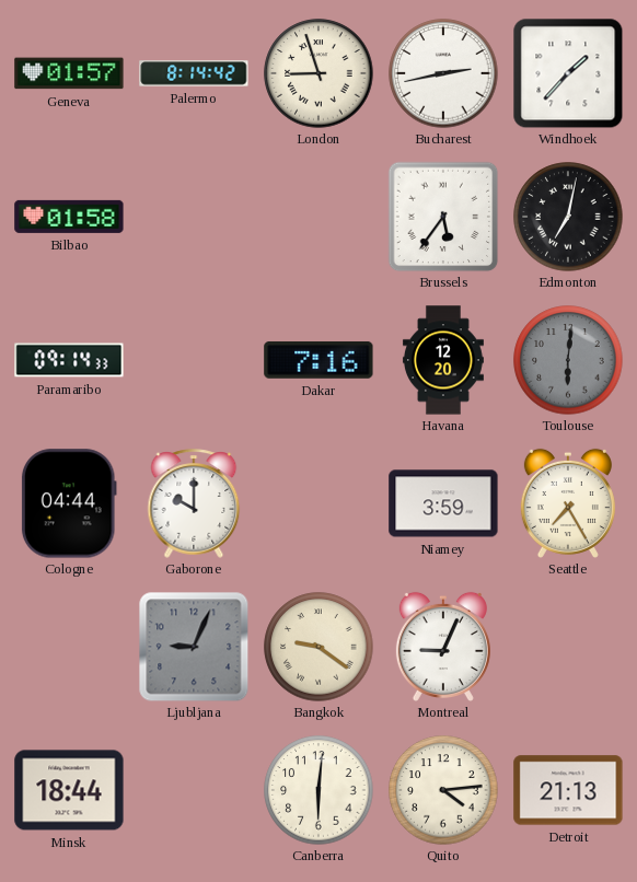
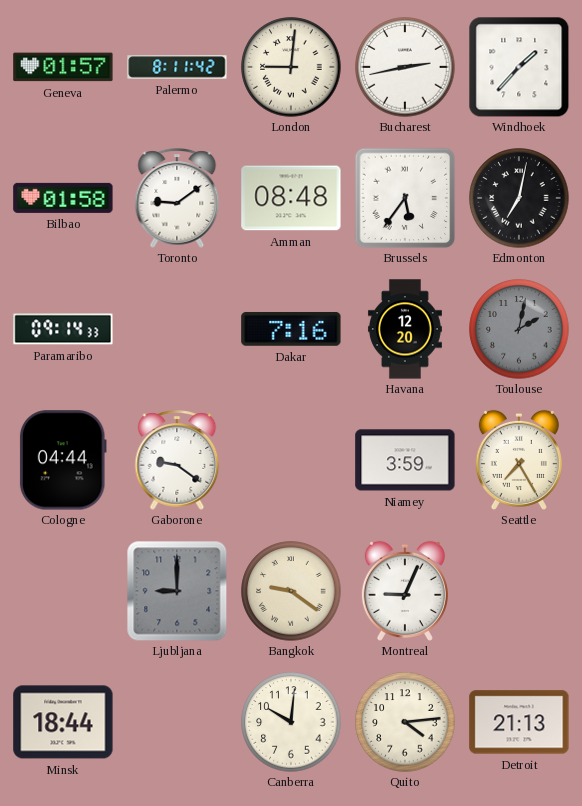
Palermo: 8:14 -> 8:11
London: 8:57 -> 9:01
Toronto: none -> 9:09
Amman: none -> 08:48
Toulouse: 6:01 -> 2:02
Gaborone: 10:00 -> 9:21
Ljubljana: 9:04 -> 9:00
Canberra: 6:01 -> 10:01
